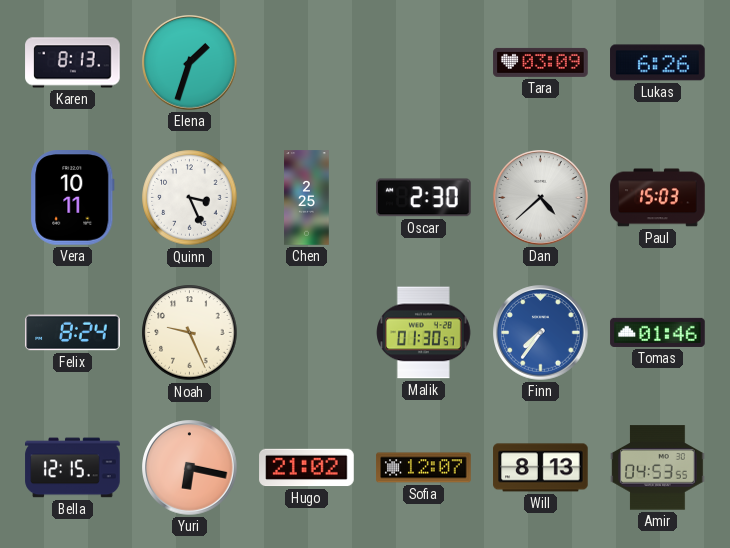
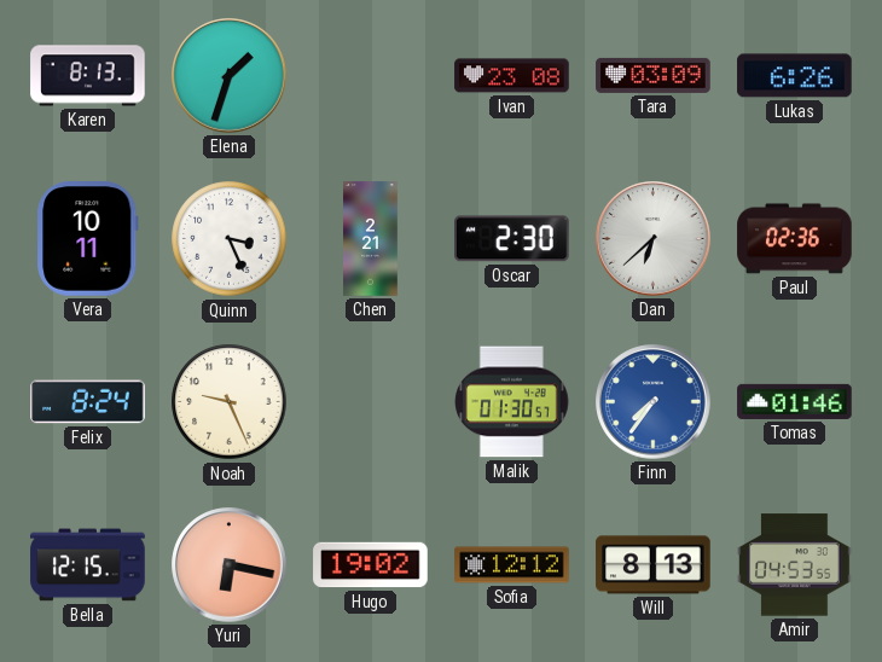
Ivan: none -> 23:08
Chen: 2:25 -> 2:21
Dan: 4:38 -> 6:38
Paul: 15:03 -> 02:36
Hugo: 21:02 -> 19:02
Sofia: 12:07 -> 12:12
